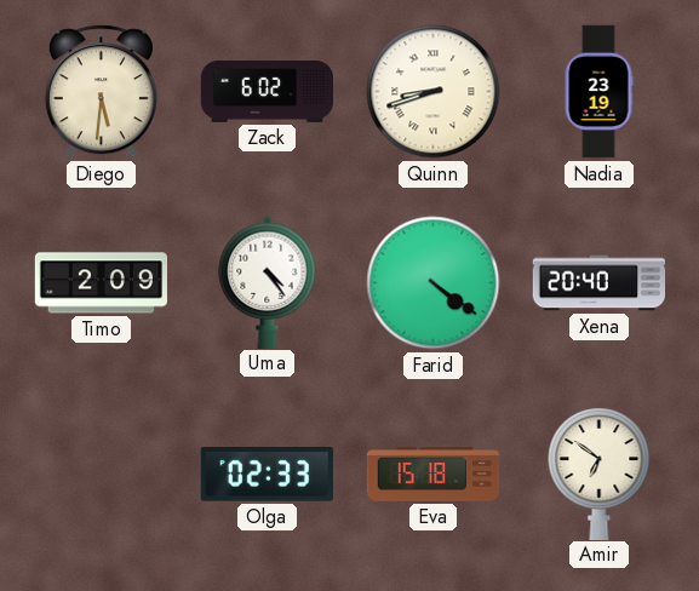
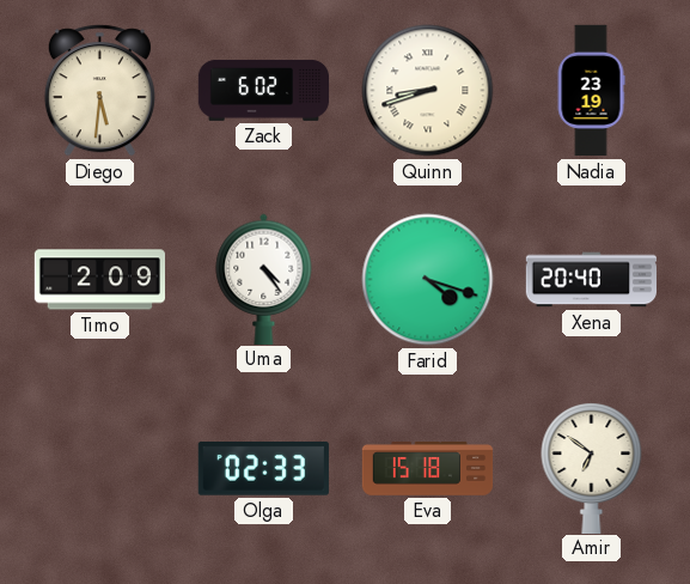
Farid: 4:21 -> 4:18
